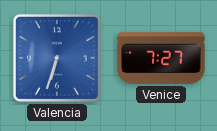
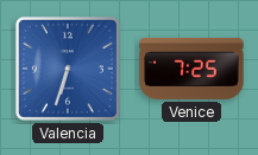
Venice: 7:27 -> 7:25
